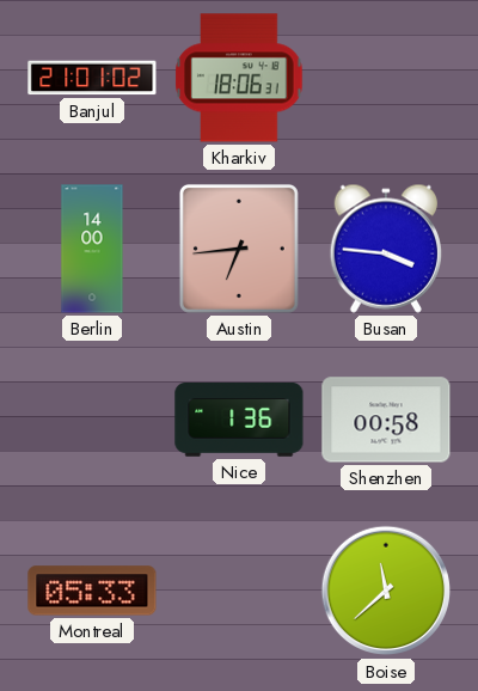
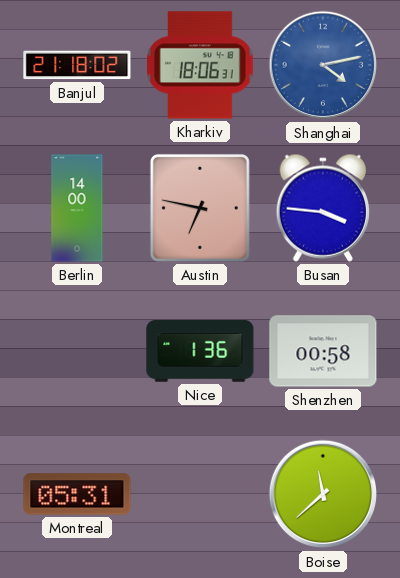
Banjul: 21:01 -> 21:18
Shanghai: none -> 4:13
Austin: 6:44 -> 6:47
Montreal: 05:33 -> 05:31
